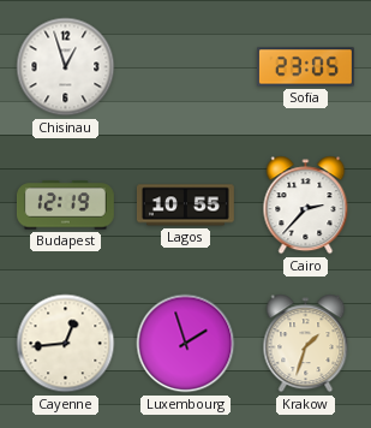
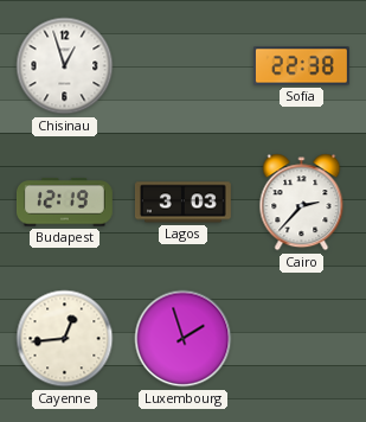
Sofia: 23:05 -> 22:38
Lagos: 10:55 -> 3:03
Krakow: 1:33 -> none
